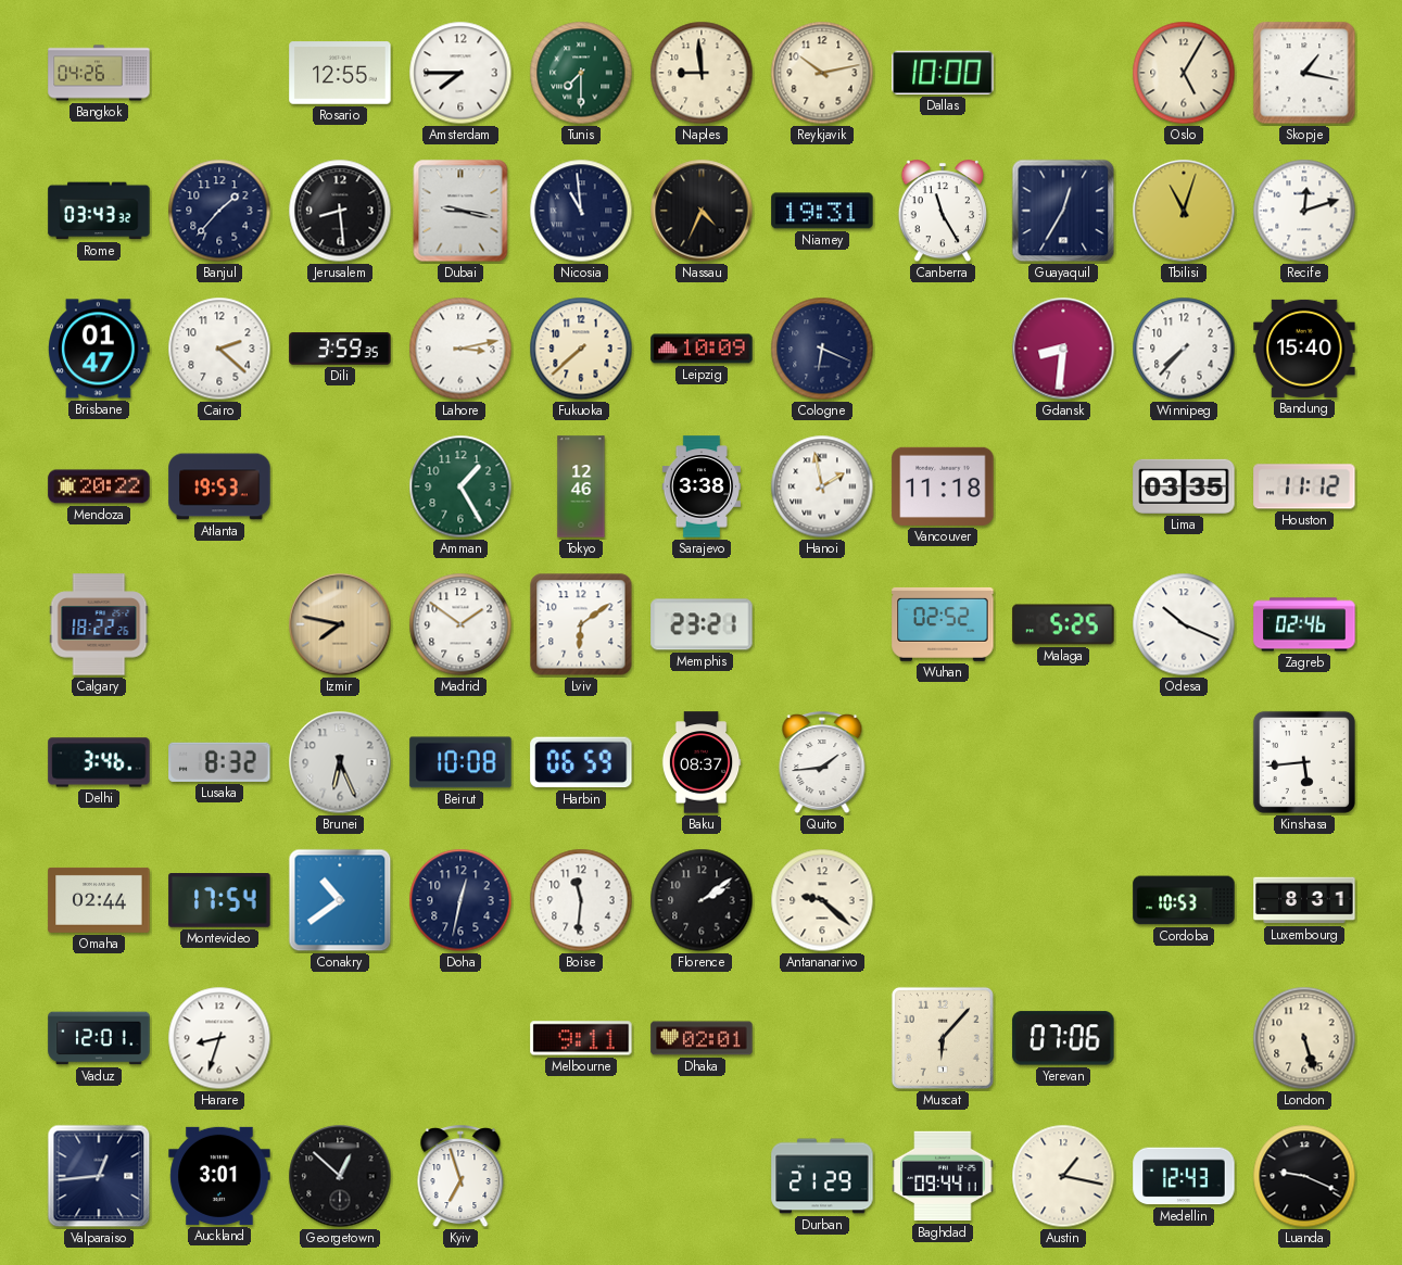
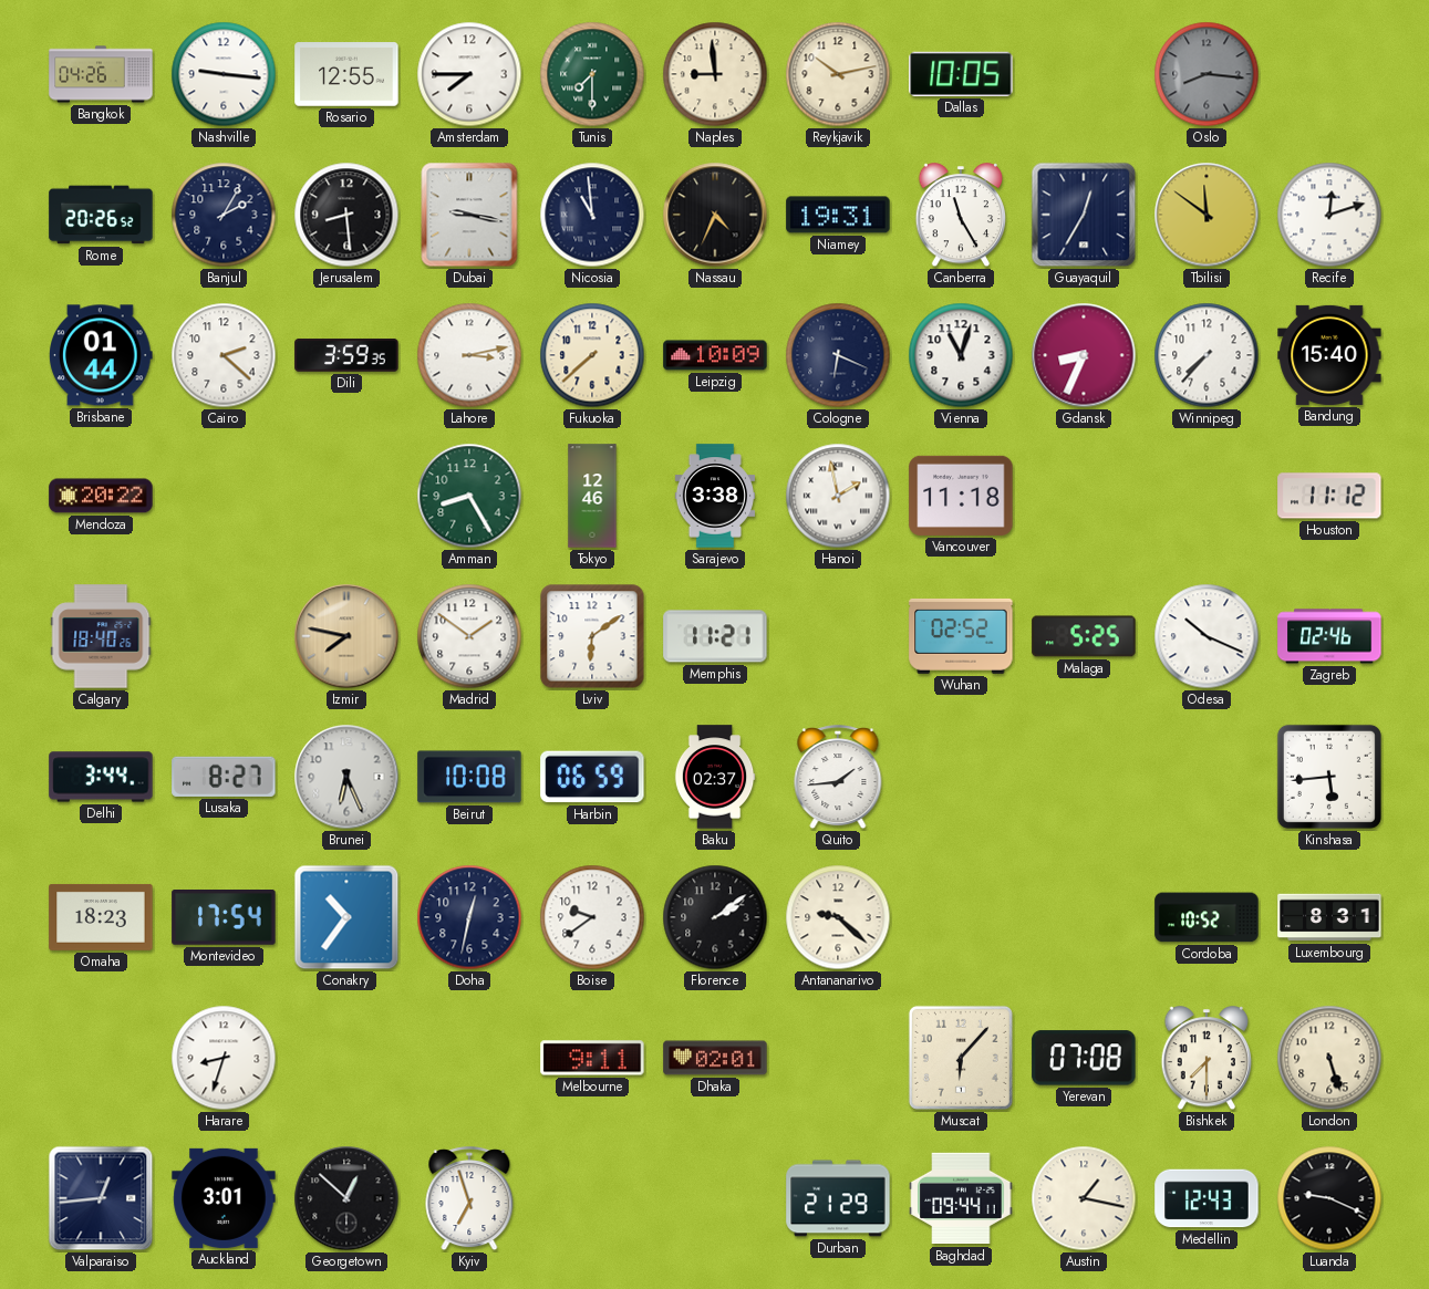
Nashville: none -> 9:16
Dallas: 10:00 -> 10:05
Oslo: 5:05 -> 8:16
Oslo dial: cream -> grey
Skopje: 1:17 -> none
Rome: 03:43 -> 20:26
Banjul: 1:37 -> 2:05
Tbilisi: 11:03 -> 11:51
Brisbane: 01:47 -> 01:44
Vienna: none -> 11:03
Gdansk: 8:31 -> 8:34
Atlanta: 19:53 -> none
Amman: 1:25 -> 8:25
Lima: 03:35 -> none
Calgary: 18:22 -> 18:40
Memphis: 23:21 -> 11:21
Delhi: 3:46 -> 3:44
Lusaka: 8:32 -> 8:27
Baku: 08:37 -> 02:37
Omaha: 02:44 -> 18:23
Conakry: 10:39 -> 10:36
Boise: 11:31 -> 9:39
Cordoba: 10:53 -> 10:52
Vaduz: 12:01 -> none
Yerevan: 07:06 -> 07:08
Bishkek: none -> 7:30
